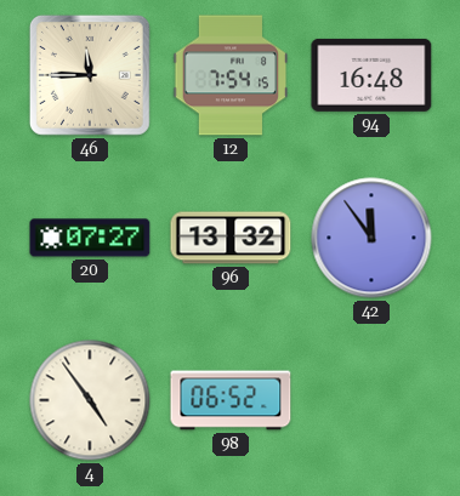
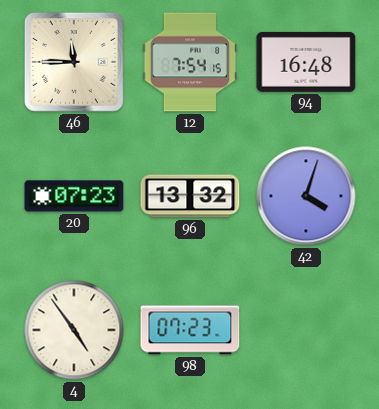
20: 07:27 -> 07:23
42: 11:54 -> 4:03
98: 06:52 -> 07:23
